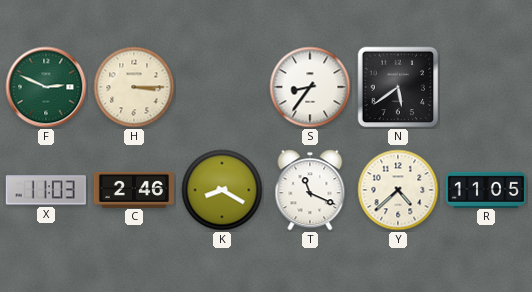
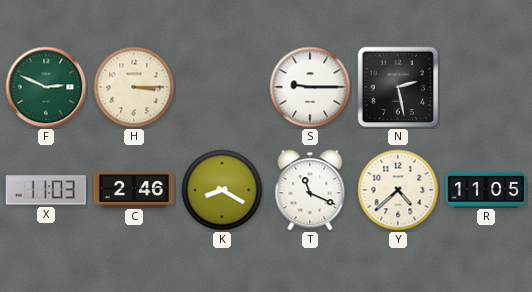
S: 8:36 -> 9:15
N: 5:39 -> 2:28
